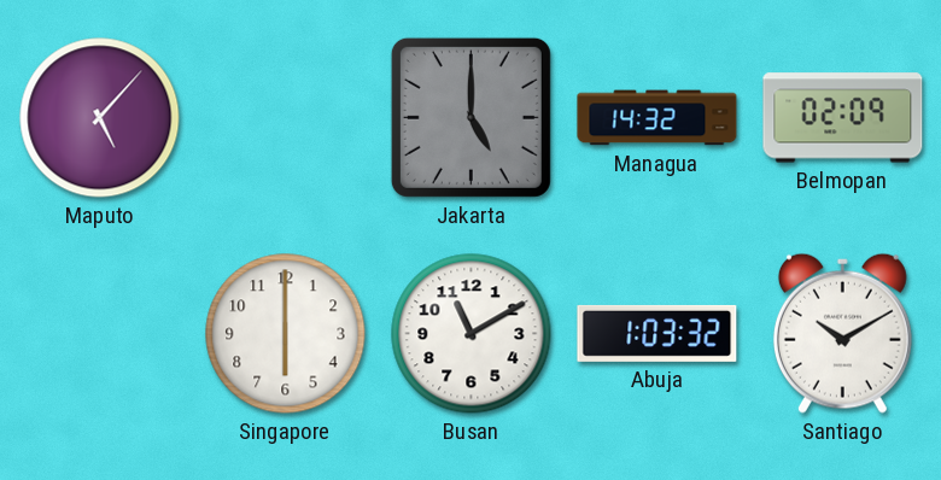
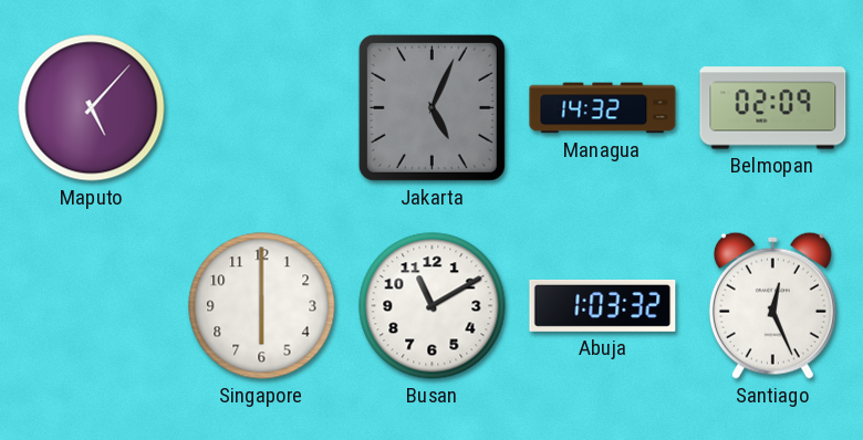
Jakarta: 5:00 -> 5:04
Santiago: 10:10 -> 12:26
